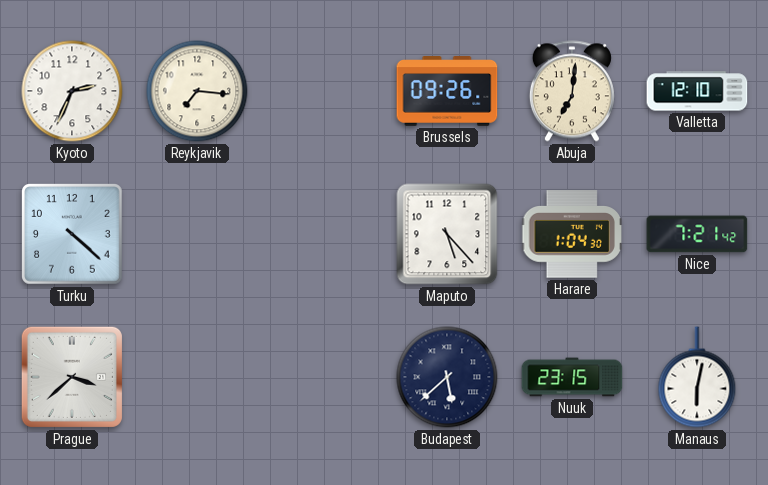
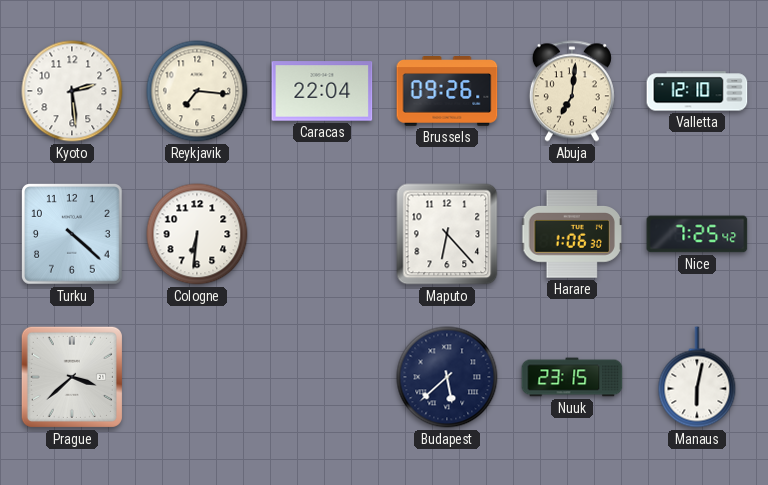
Kyoto: 2:34 -> 2:29
Caracas: none -> 22:04
Cologne: none -> 6:31
Maputo: 5:23 -> 6:23
Harare: 1:04 -> 1:06
Nice: 7:21 -> 7:25
